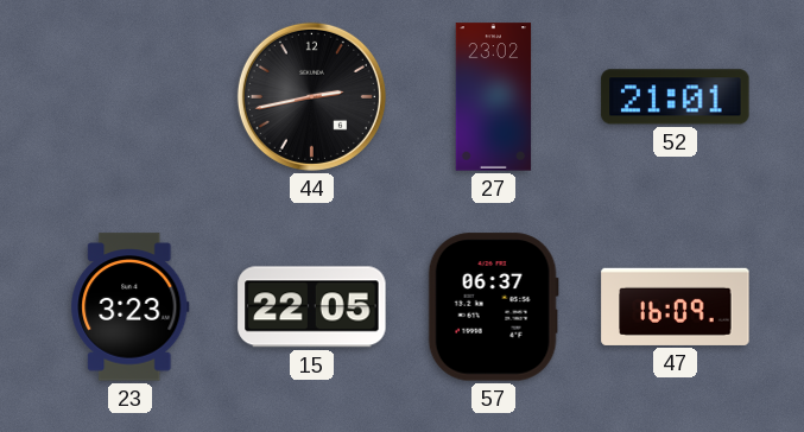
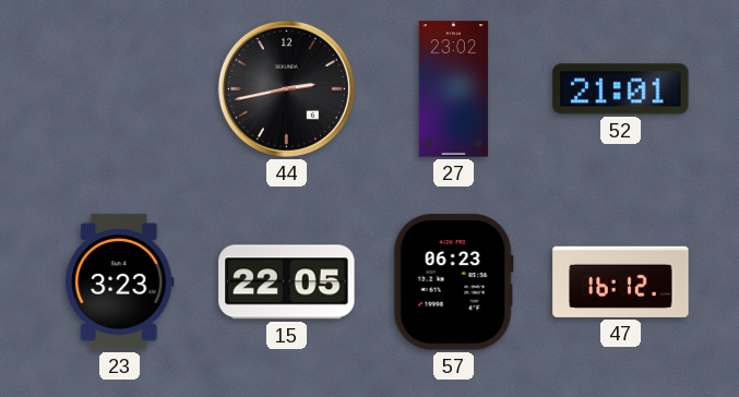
57: 06:37 -> 06:23
47: 16:09 -> 16:12
